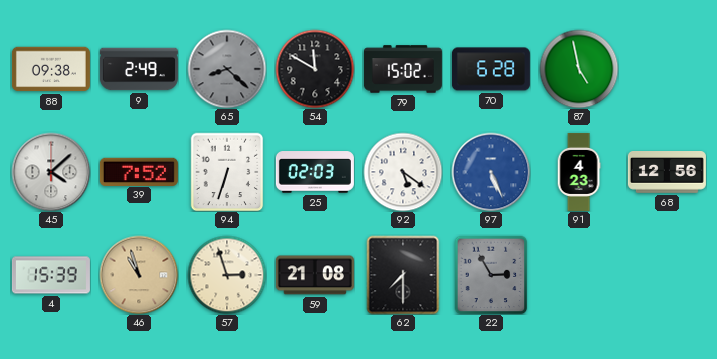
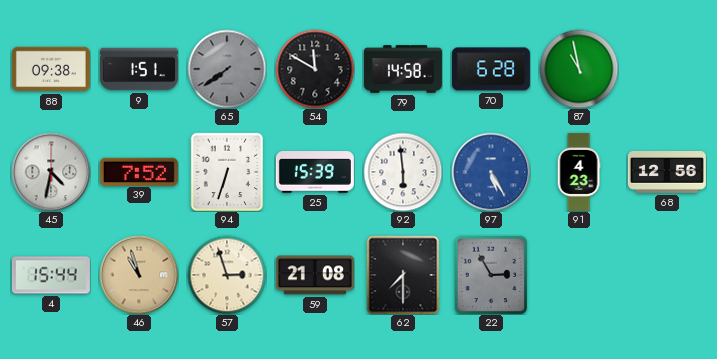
9: 2:49 -> 1:51
65: 8:22 -> 7:39
79: 15:02 -> 14:58
87: 4:58 -> 10:58
45: 4:08 -> 4:32
25: 02:03 -> 15:39
92: 5:21 -> 5:59
97: 5:26 -> 5:25
4: 15:39 -> 15:44
